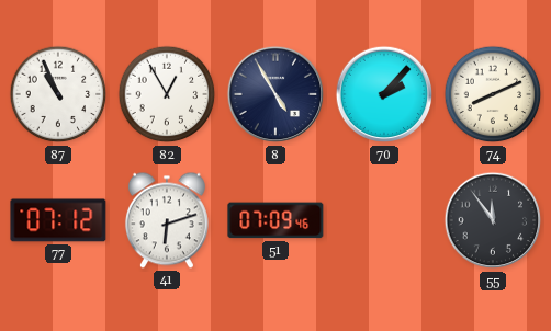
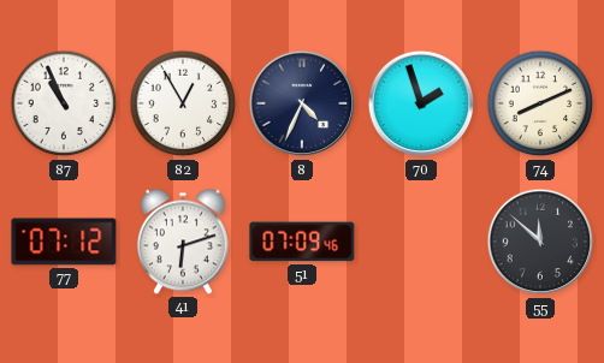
8: 4:55 -> 4:34
70: 2:07 -> 1:57
55: 11:54 -> 11:52
